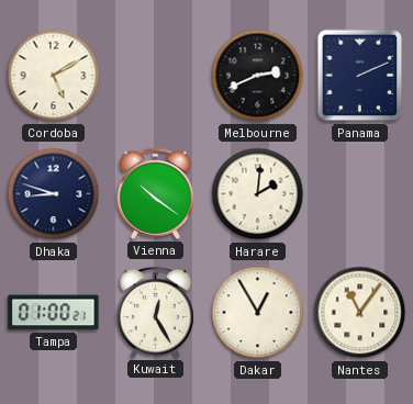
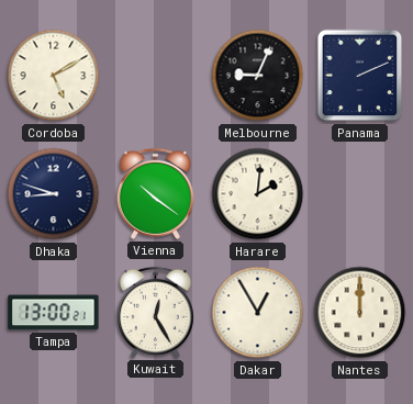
Melbourne: 2:41 -> 9:04
Tampa: 01:00 -> 13:00
Nantes: 11:06 -> 12:00
